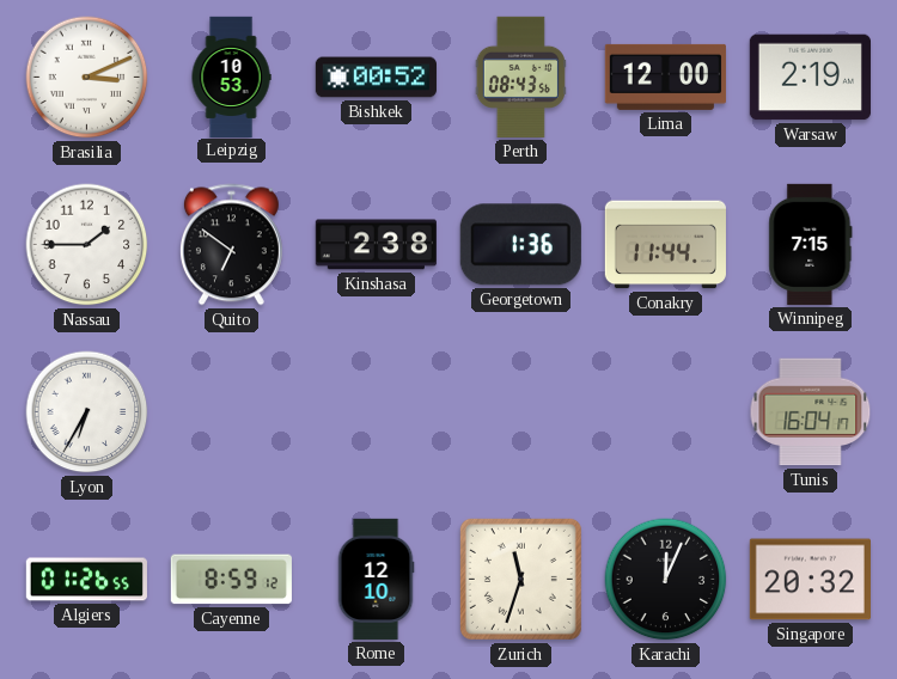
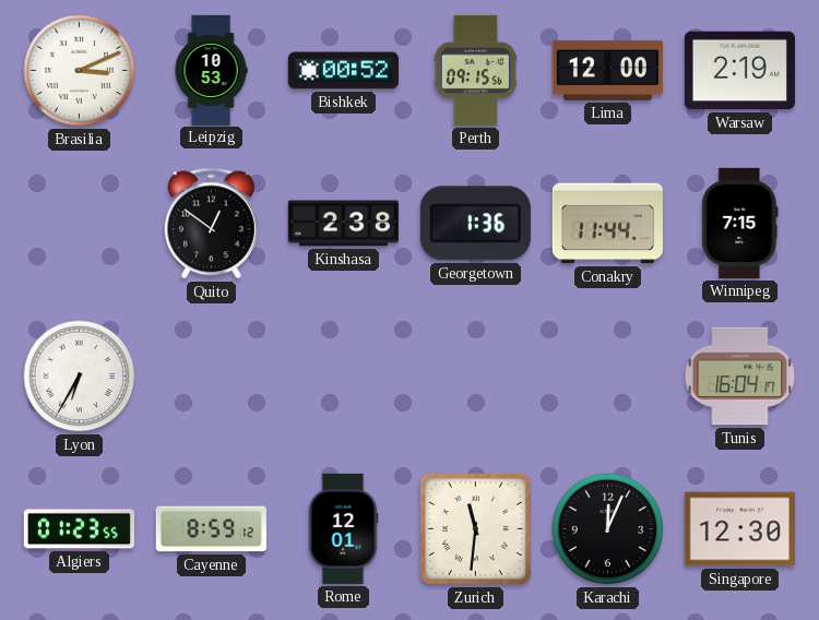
Perth: 08:43 -> 09:15
Nassau: 1:45 -> none
Quito: 6:51 -> 12:51
Algiers: 01:26 -> 01:23
Rome: 12:10 -> 12:01
Zurich: 11:33 -> 11:31
Singapore: 20:32 -> 12:30
